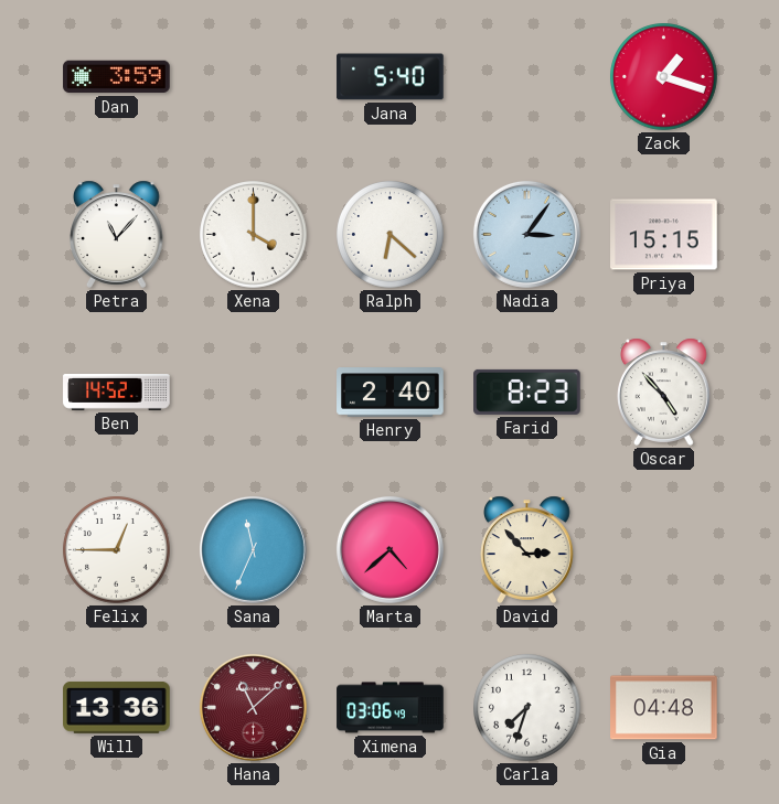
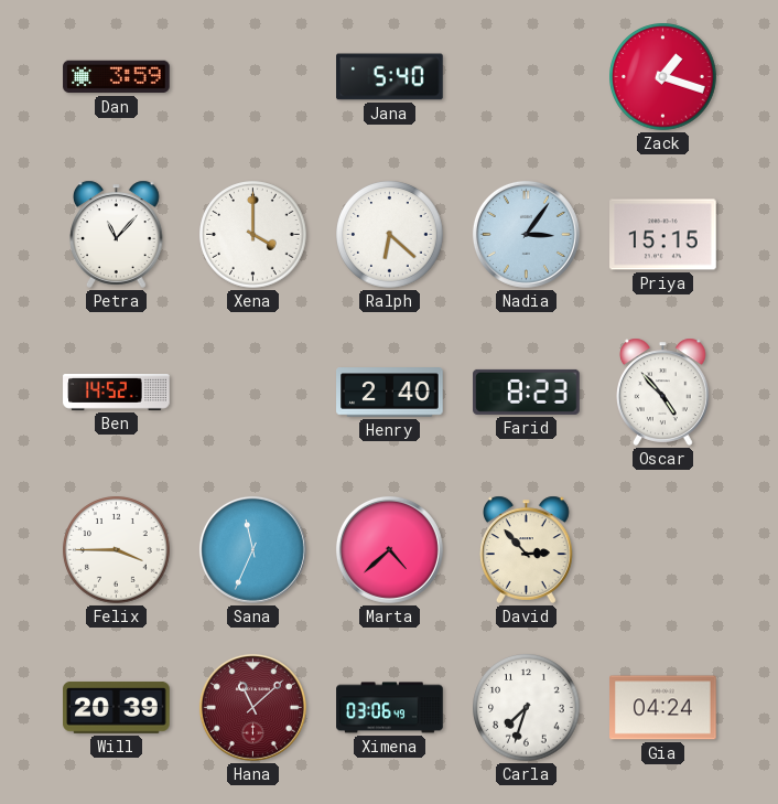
Felix: 12:45 -> 3:45
Will: 13:36 -> 20:39
Gia: 04:48 -> 04:24
